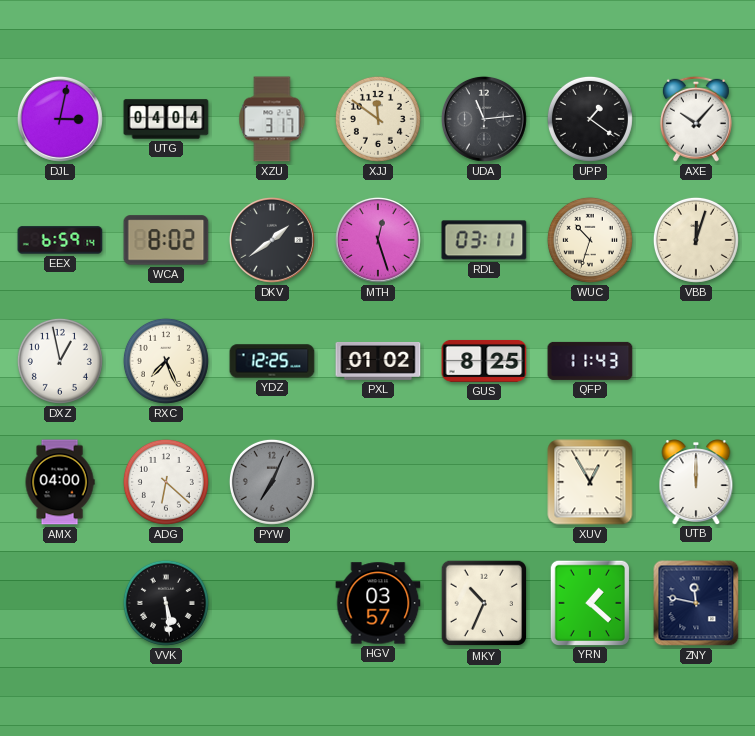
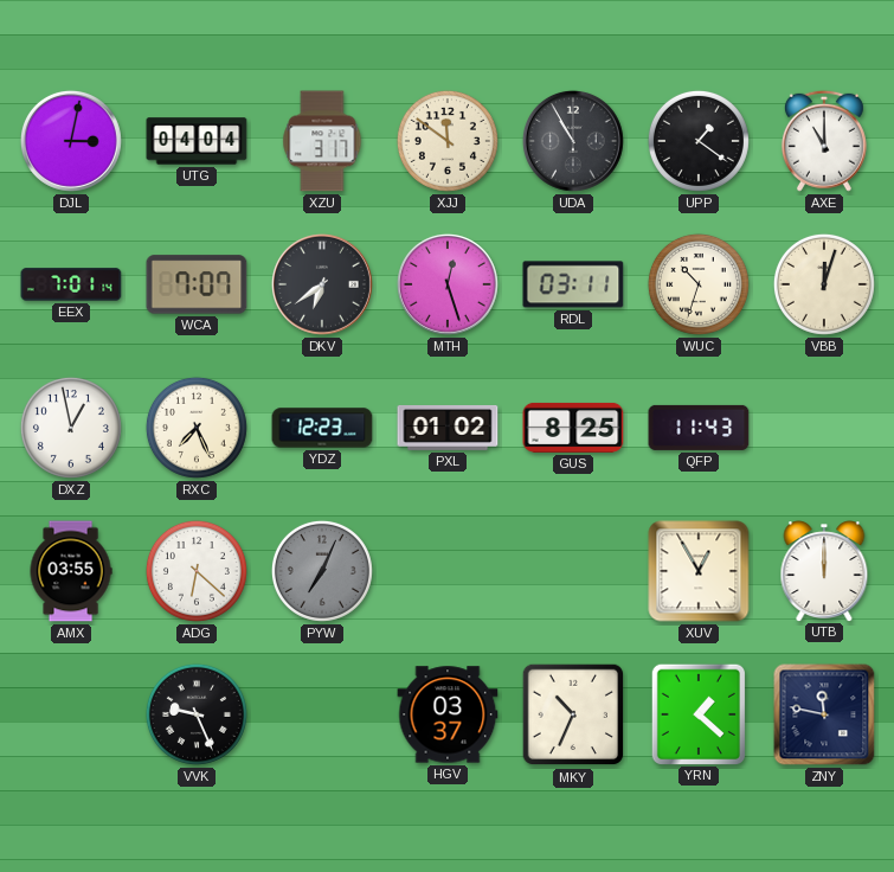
UDA: 11:14 -> 10:55
AXE: 10:07 -> 11:00
EEX: 6:59 -> 7:01
WCA: 8:02 -> 7:07
DKV: 1:39 -> 6:39
YDZ: 12:25 -> 12:23
AMX: 04:00 -> 03:55
VVK: 5:29 -> 9:26
HGV: 03:57 -> 03:37
